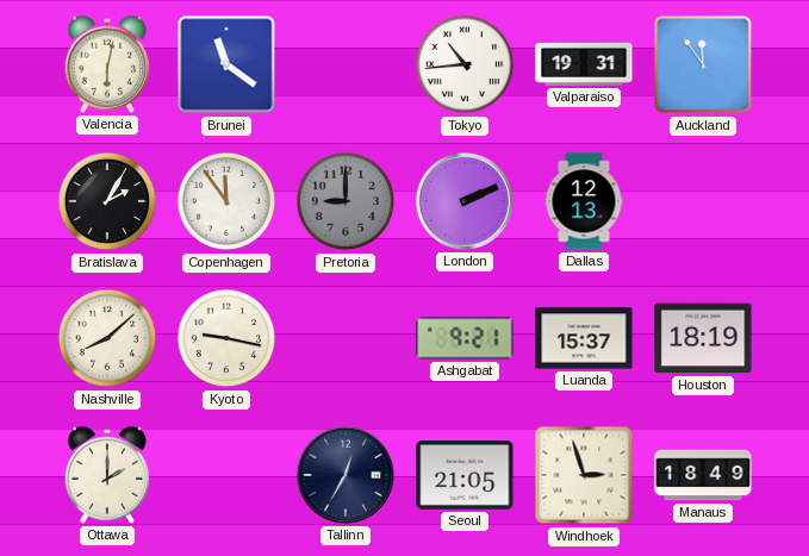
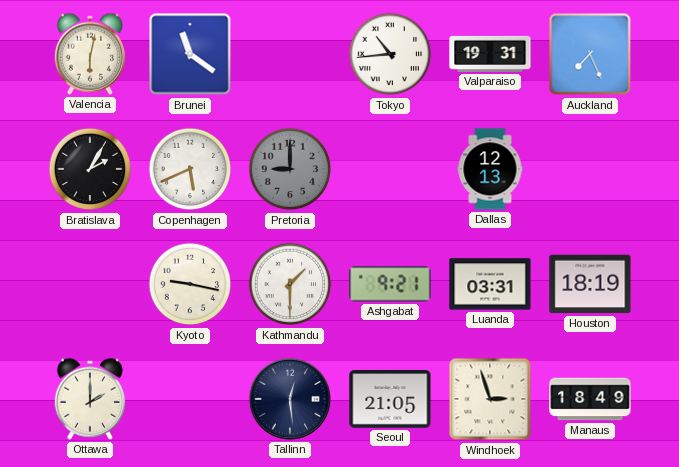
Auckland: 11:54 -> 7:26
Copenhagen: 11:54 -> 5:41
London: 2:11 -> none
Nashville: 8:08 -> none
Kathmandu: none -> 1:30
Luanda: 15:37 -> 03:31
Tallinn: 12:35 -> 12:29
